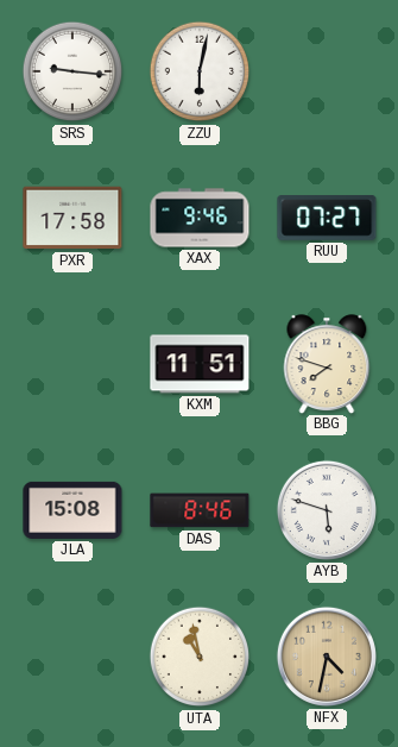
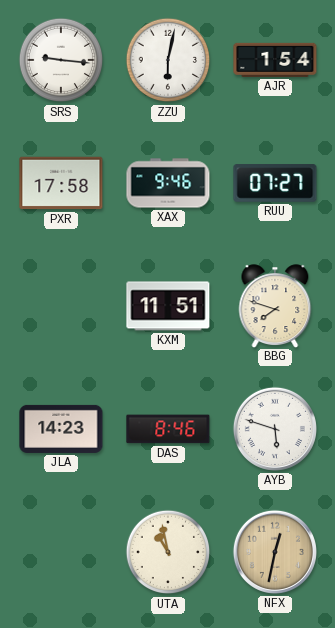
AJR: none -> 1:54
JLA: 15:08 -> 14:23
NFX: 4:32 -> 12:32
